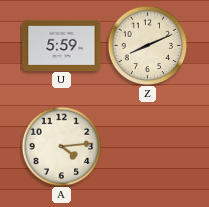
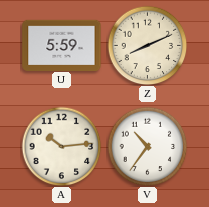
A: 4:14 -> 10:14
V: none -> 10:36
